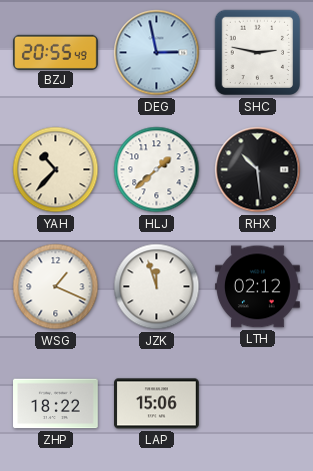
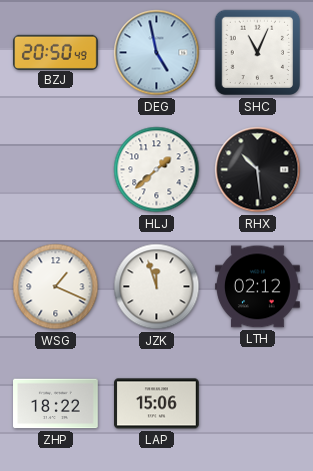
BZJ: 20:55 -> 20:50
DEG: 2:58 -> 4:58
SHC: 2:47 -> 11:04
YAH: 10:37 -> none
